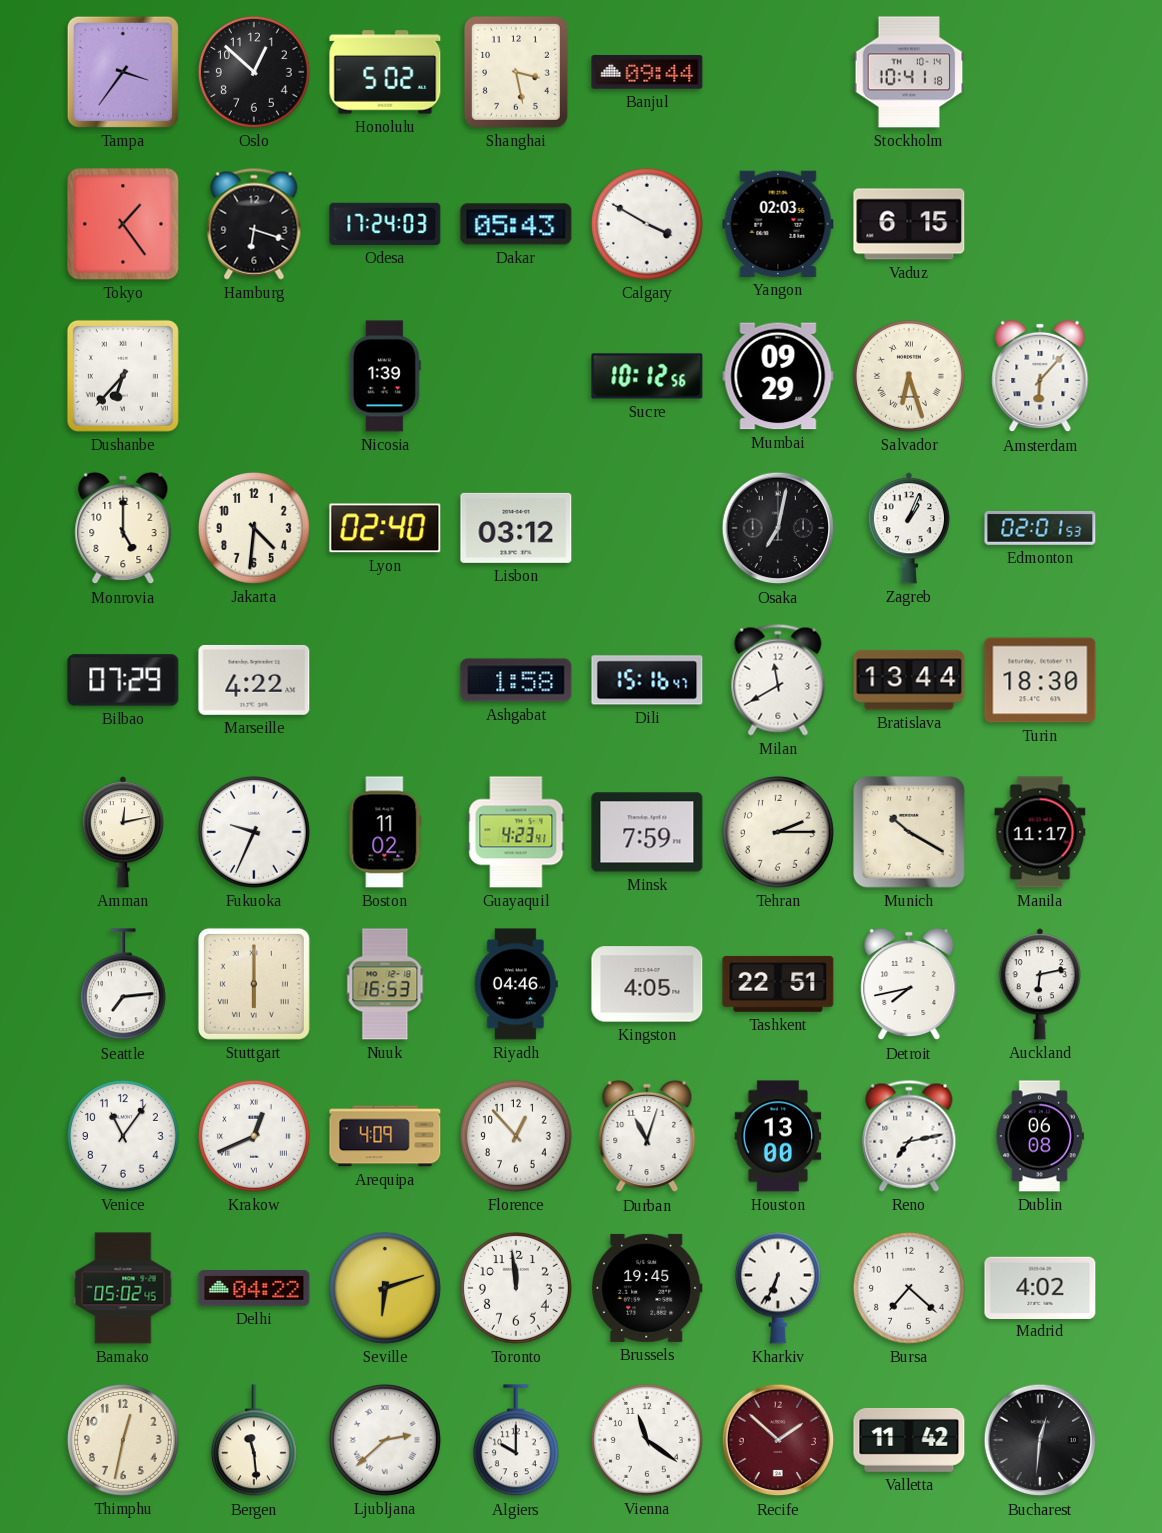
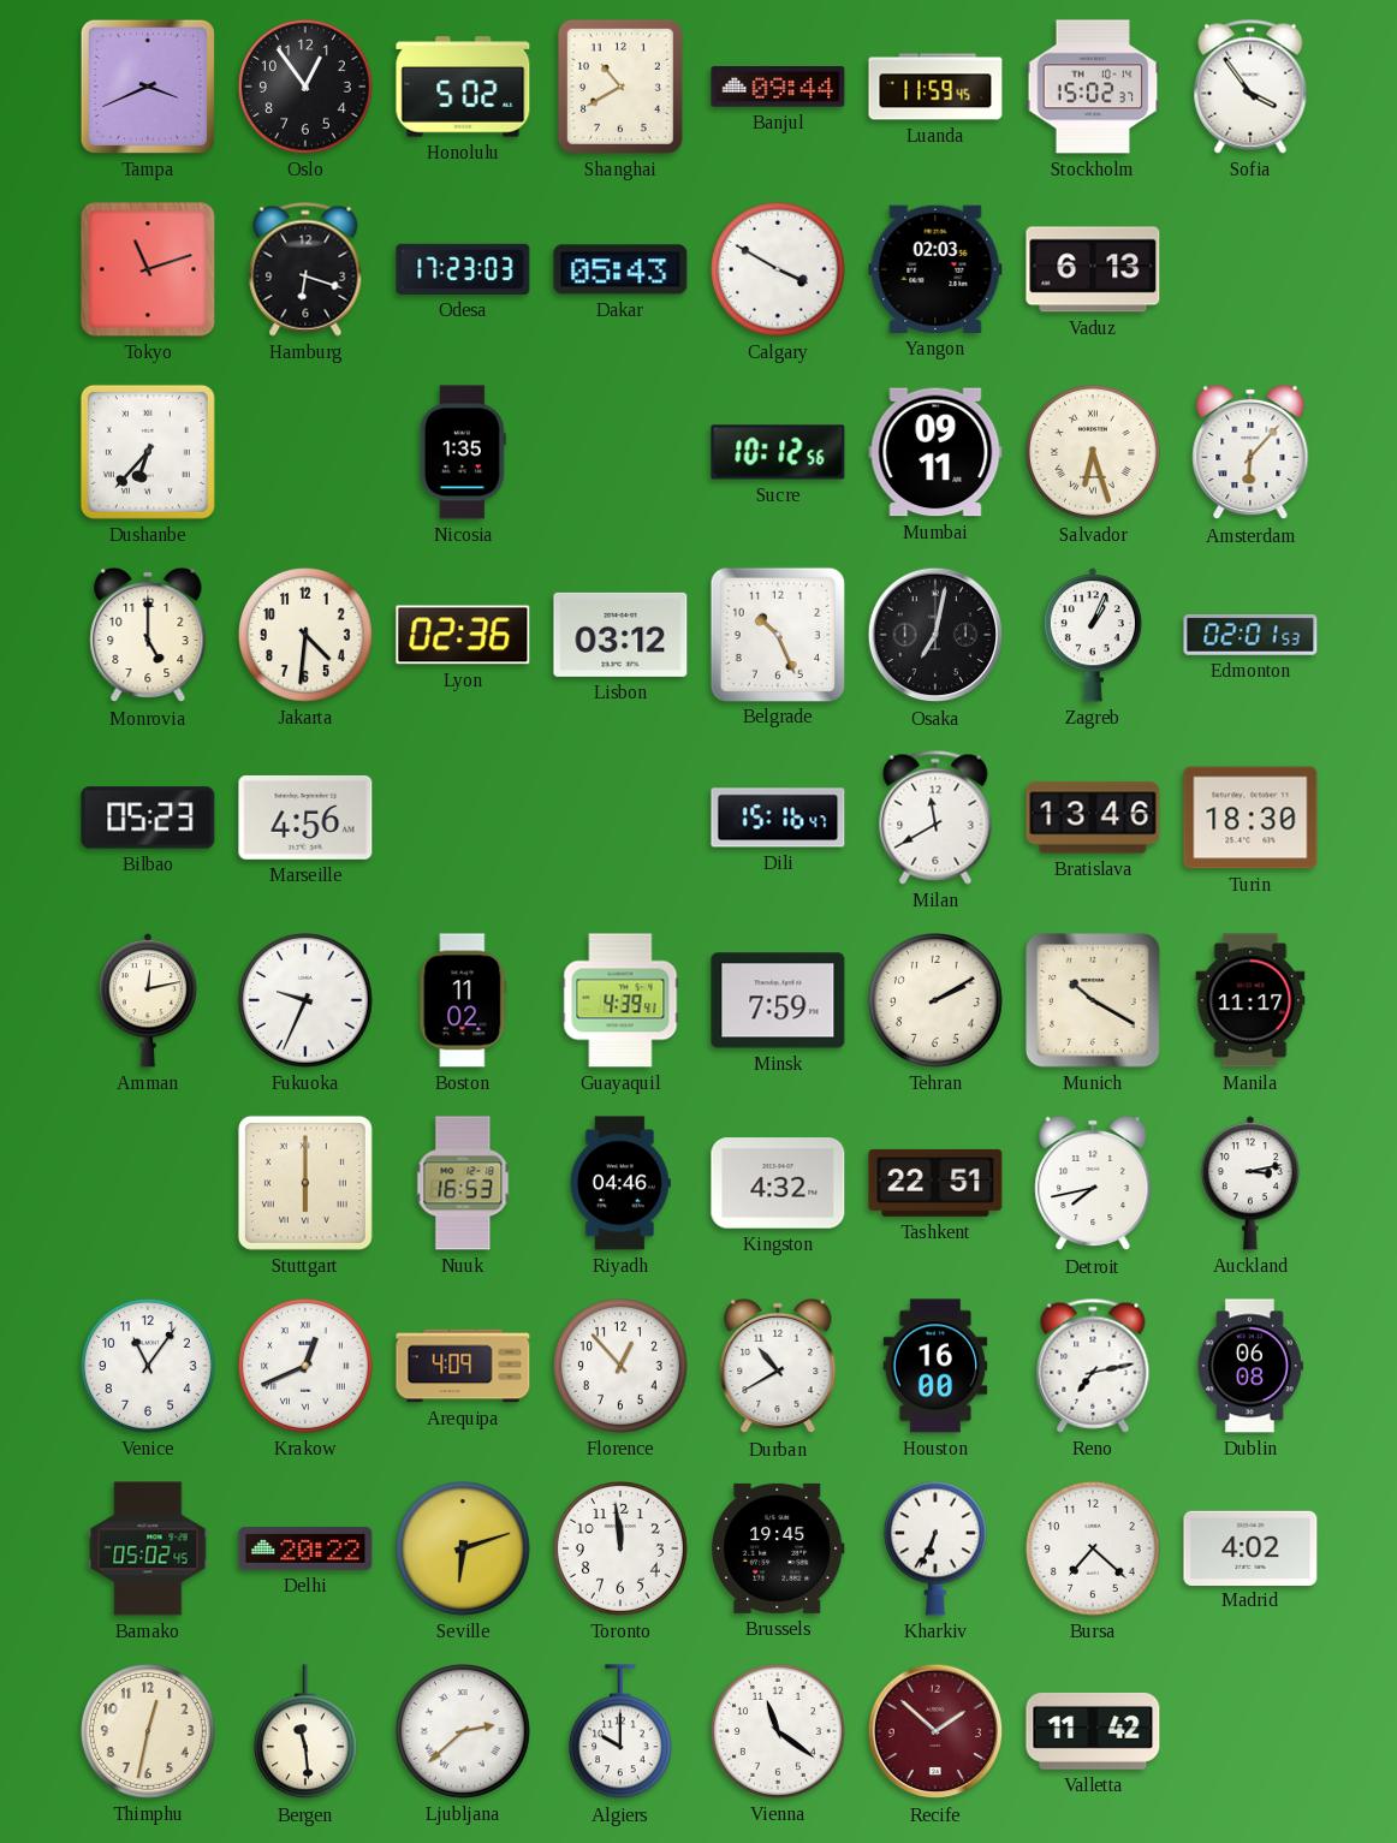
Tampa: 3:36 -> 3:41
Oslo: 12:52 -> 12:54
Shanghai: 3:28 -> 10:40
Luanda: none -> 11:59
Stockholm: 10:41 -> 15:02
Sofia: none -> 3:54
Tokyo: 1:24 -> 11:12
Odesa: 17:24 -> 17:23
Vaduz: 6:15 -> 6:13
Nicosia: 1:39 -> 1:35
Mumbai: 09:29 -> 09:11
Lyon: 02:40 -> 02:36
Belgrade: none -> 10:26
Bilbao: 07:29 -> 05:23
Marseille: 4:22 -> 4:56
Ashgabat: 1:58 -> none
Bratislava: 13:44 -> 13:46
Guayaquil: 4:23 -> 4:39
Tehran: 2:15 -> 2:10
Seattle: 7:14 -> none
Kingston: 4:05 -> 4:32
Auckland: 6:13 -> 3:13
Durban: 11:03 -> 10:40
Houston: 13:00 -> 16:00
Delhi: 04:22 -> 20:22
Bucharest: 12:31 -> none
